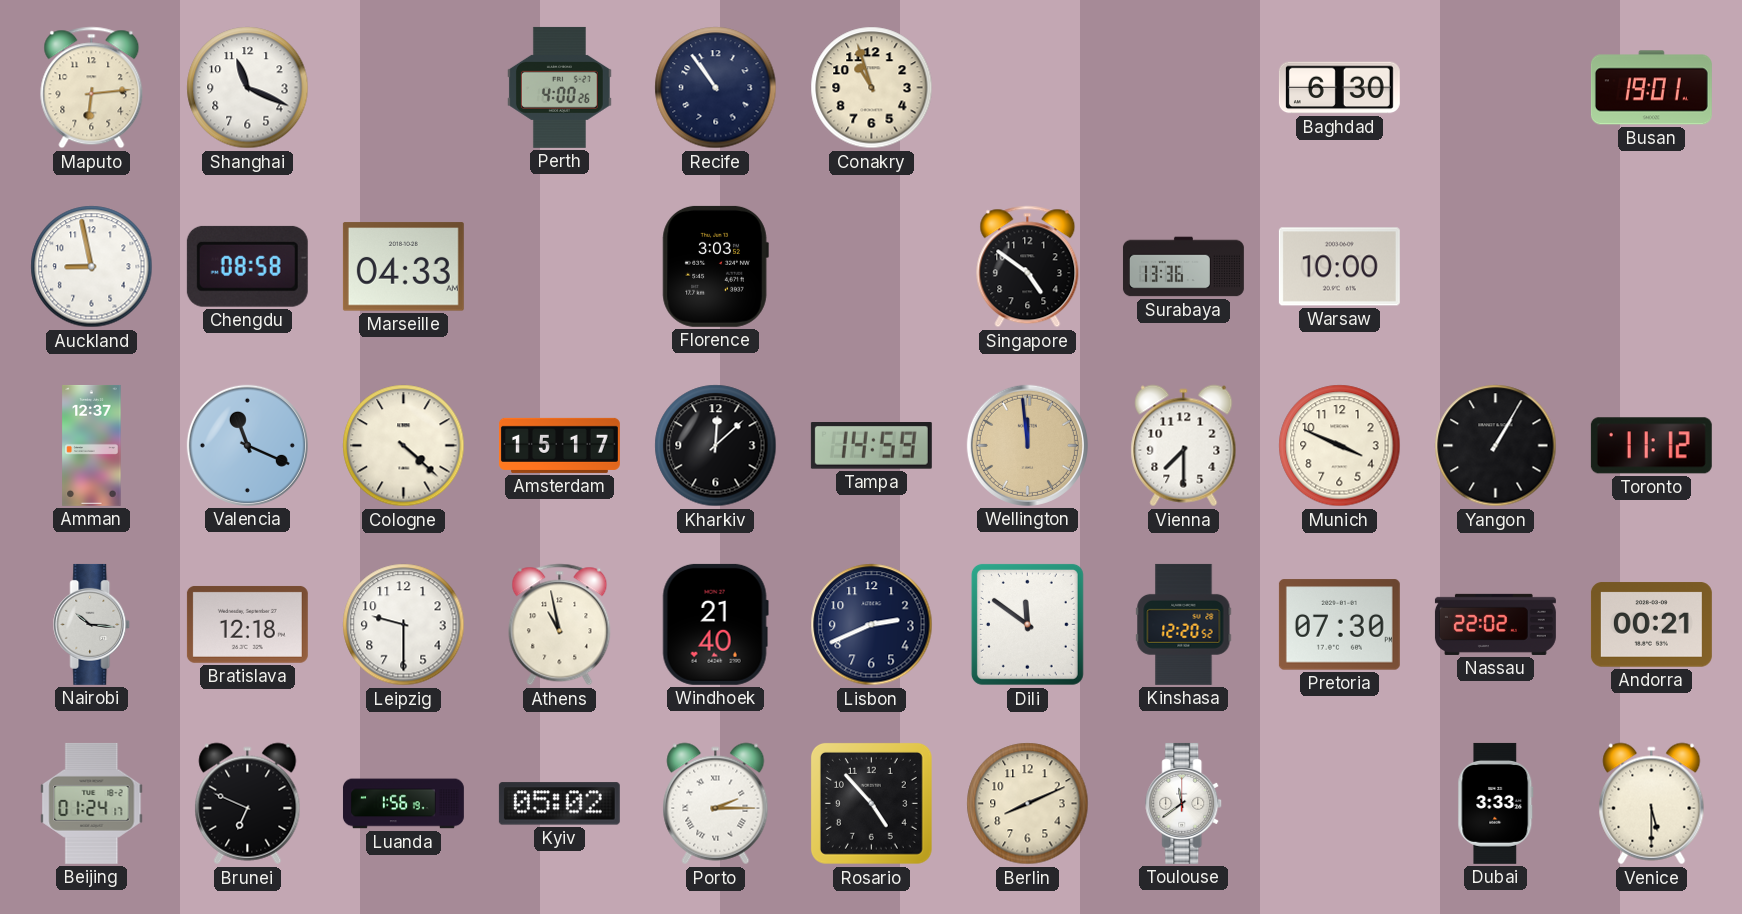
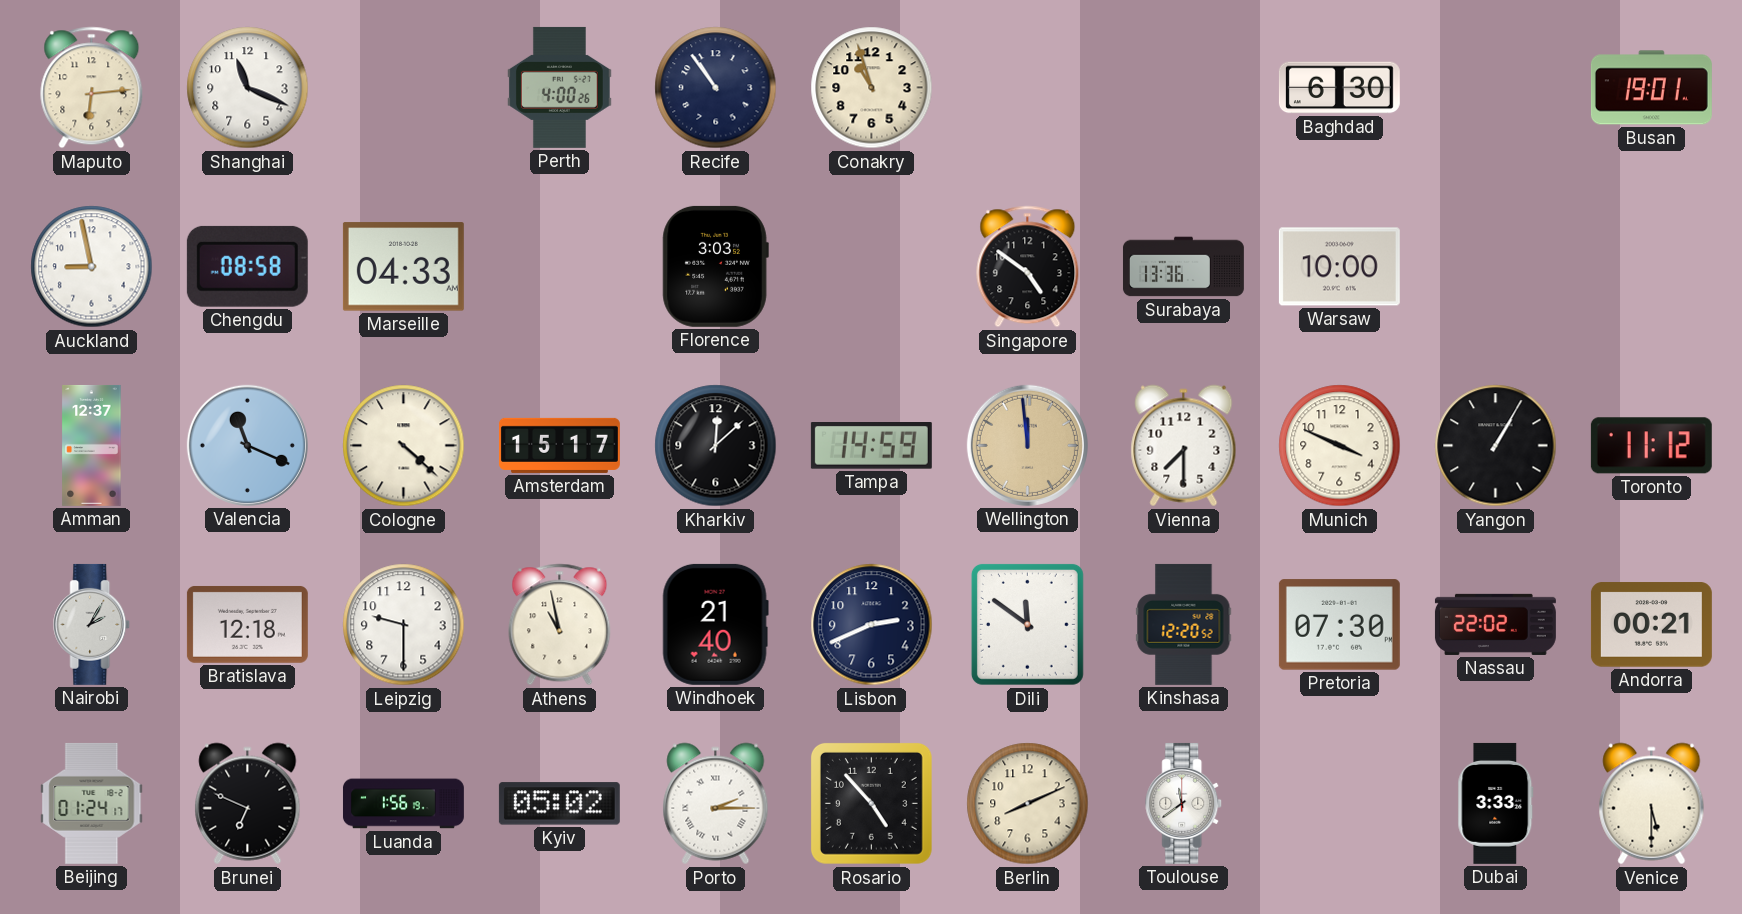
Nairobi: 10:16 -> 2:05
